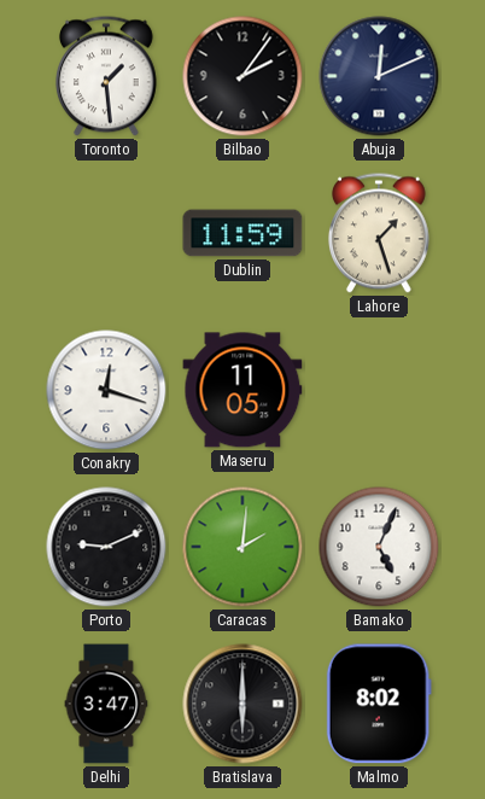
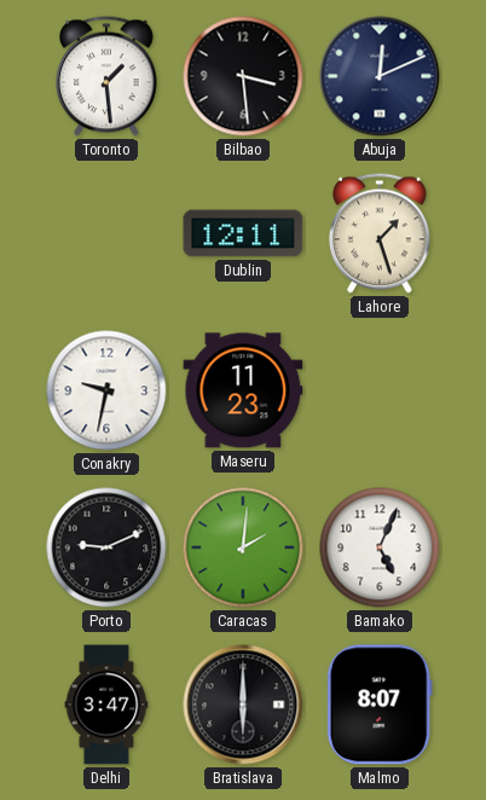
Bilbao: 2:06 -> 3:29
Dublin: 11:59 -> 12:11
Conakry: 12:18 -> 9:32
Maseru: 11:05 -> 11:23
Malmo: 8:02 -> 8:07
